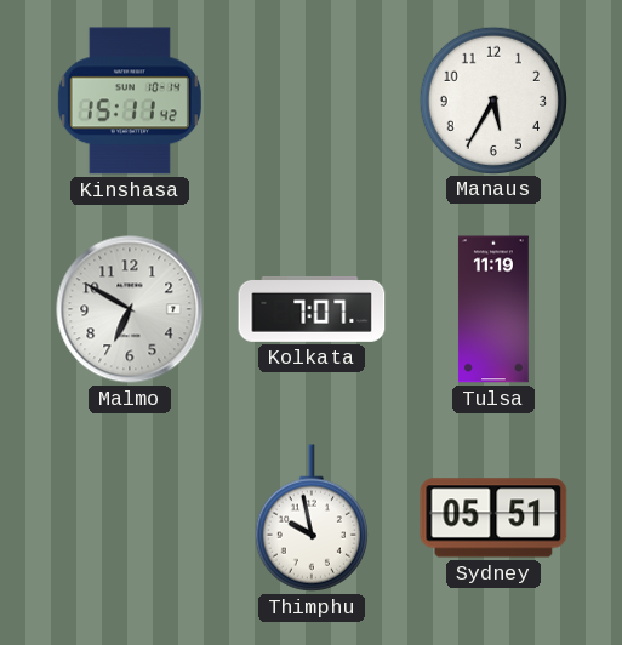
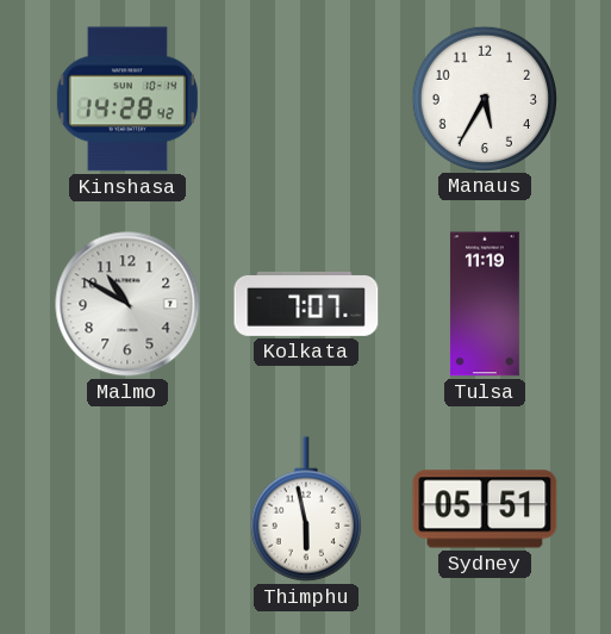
Kinshasa: 15:11 -> 14:28
Malmo: 6:50 -> 10:50
Thimphu: 9:58 -> 5:58
